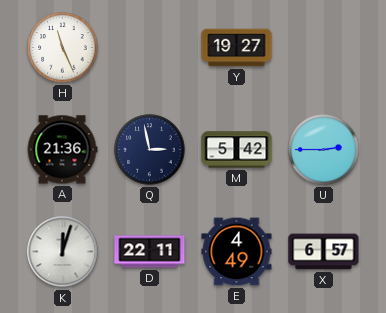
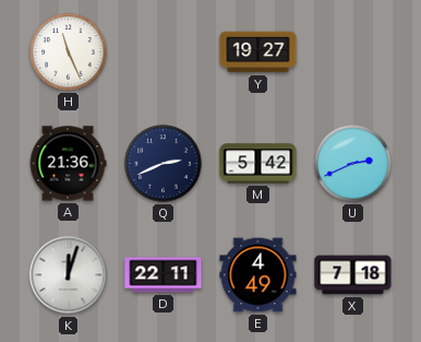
Q: 2:58 -> 2:41
U: 2:45 -> 2:41
X: 6:57 -> 7:18
